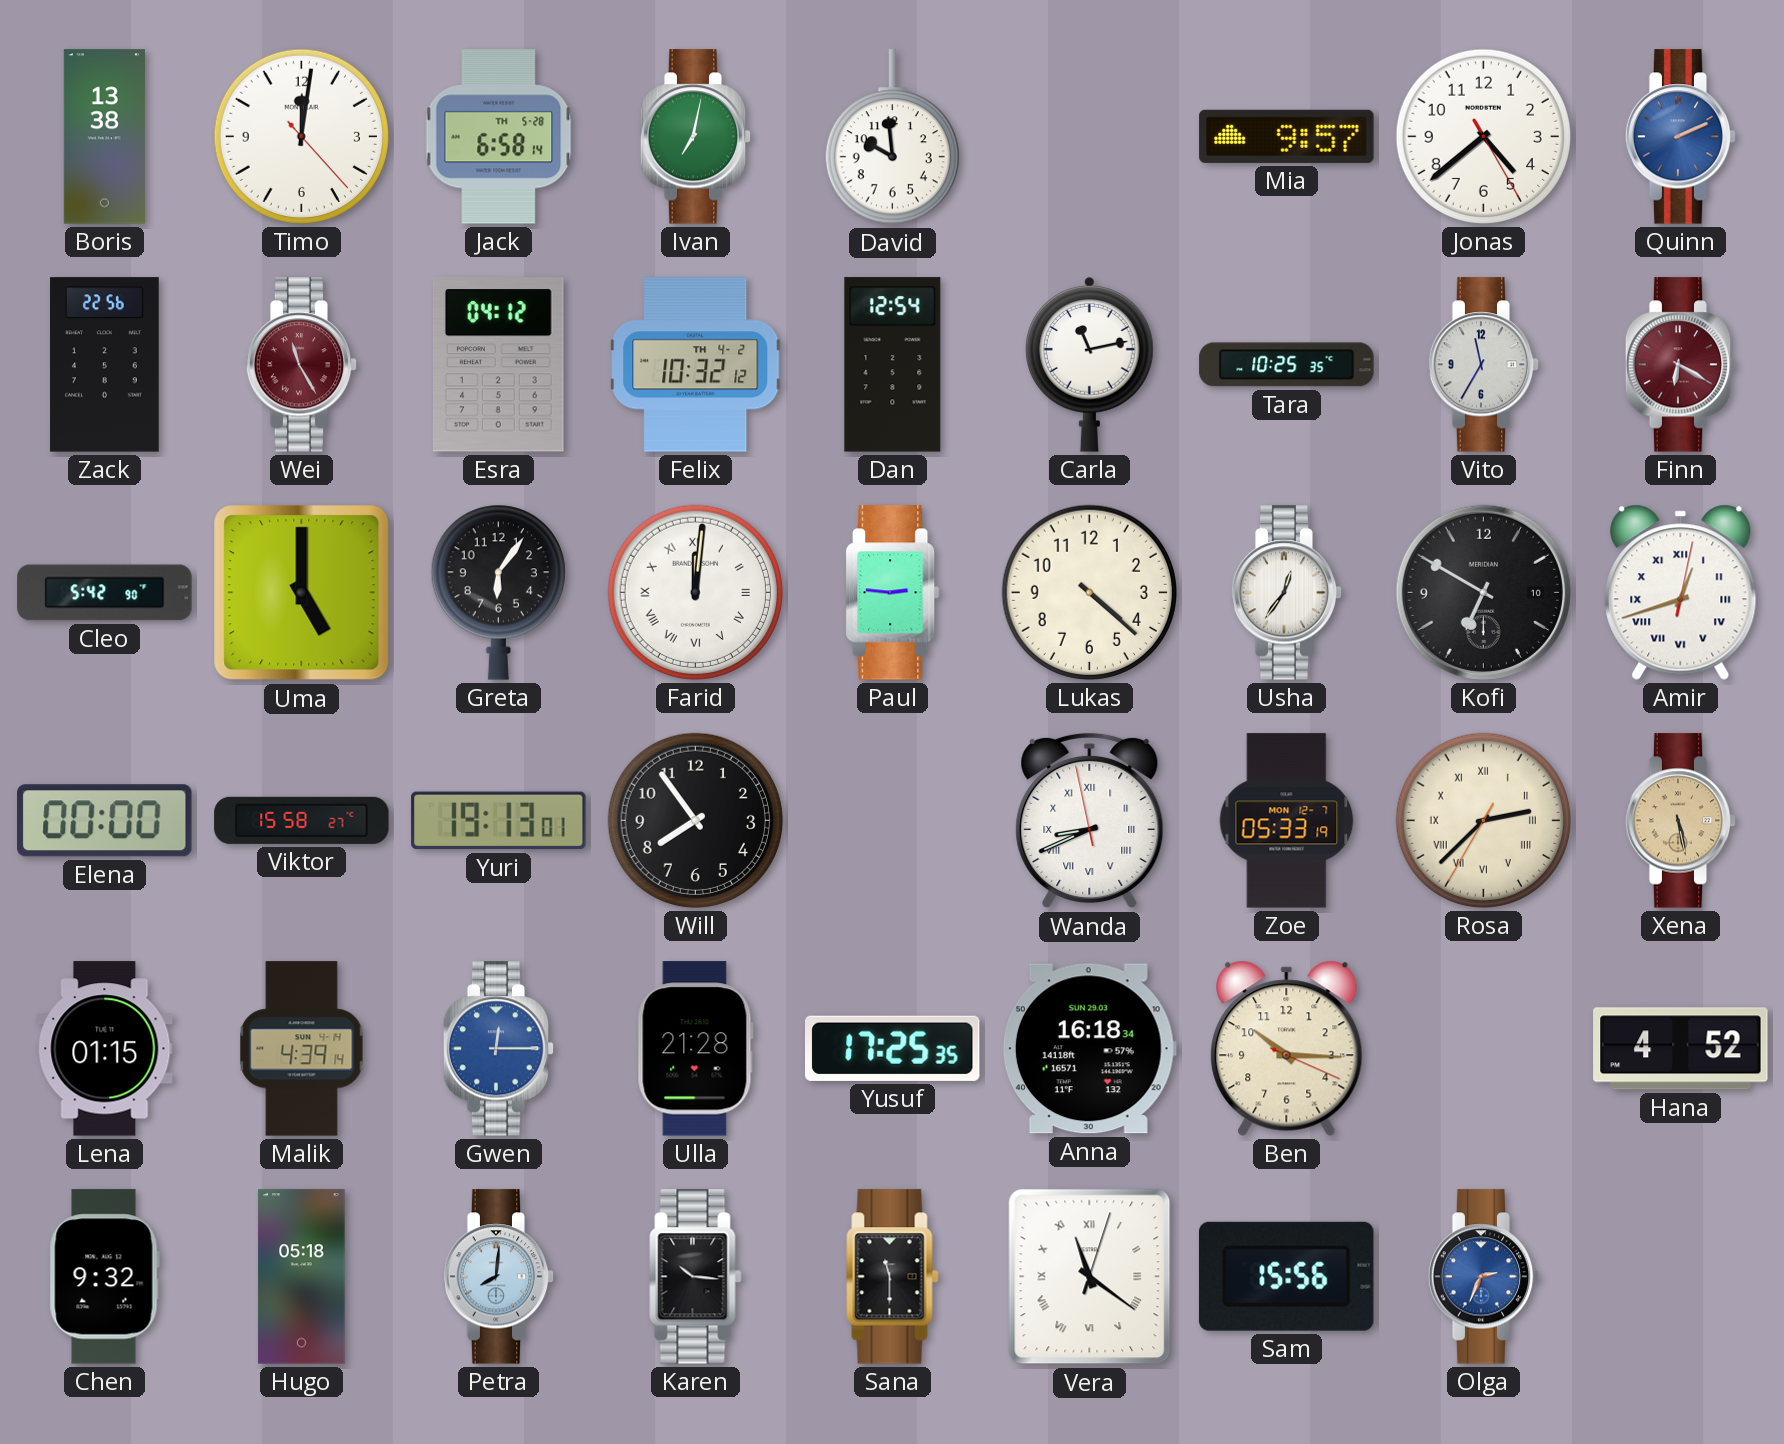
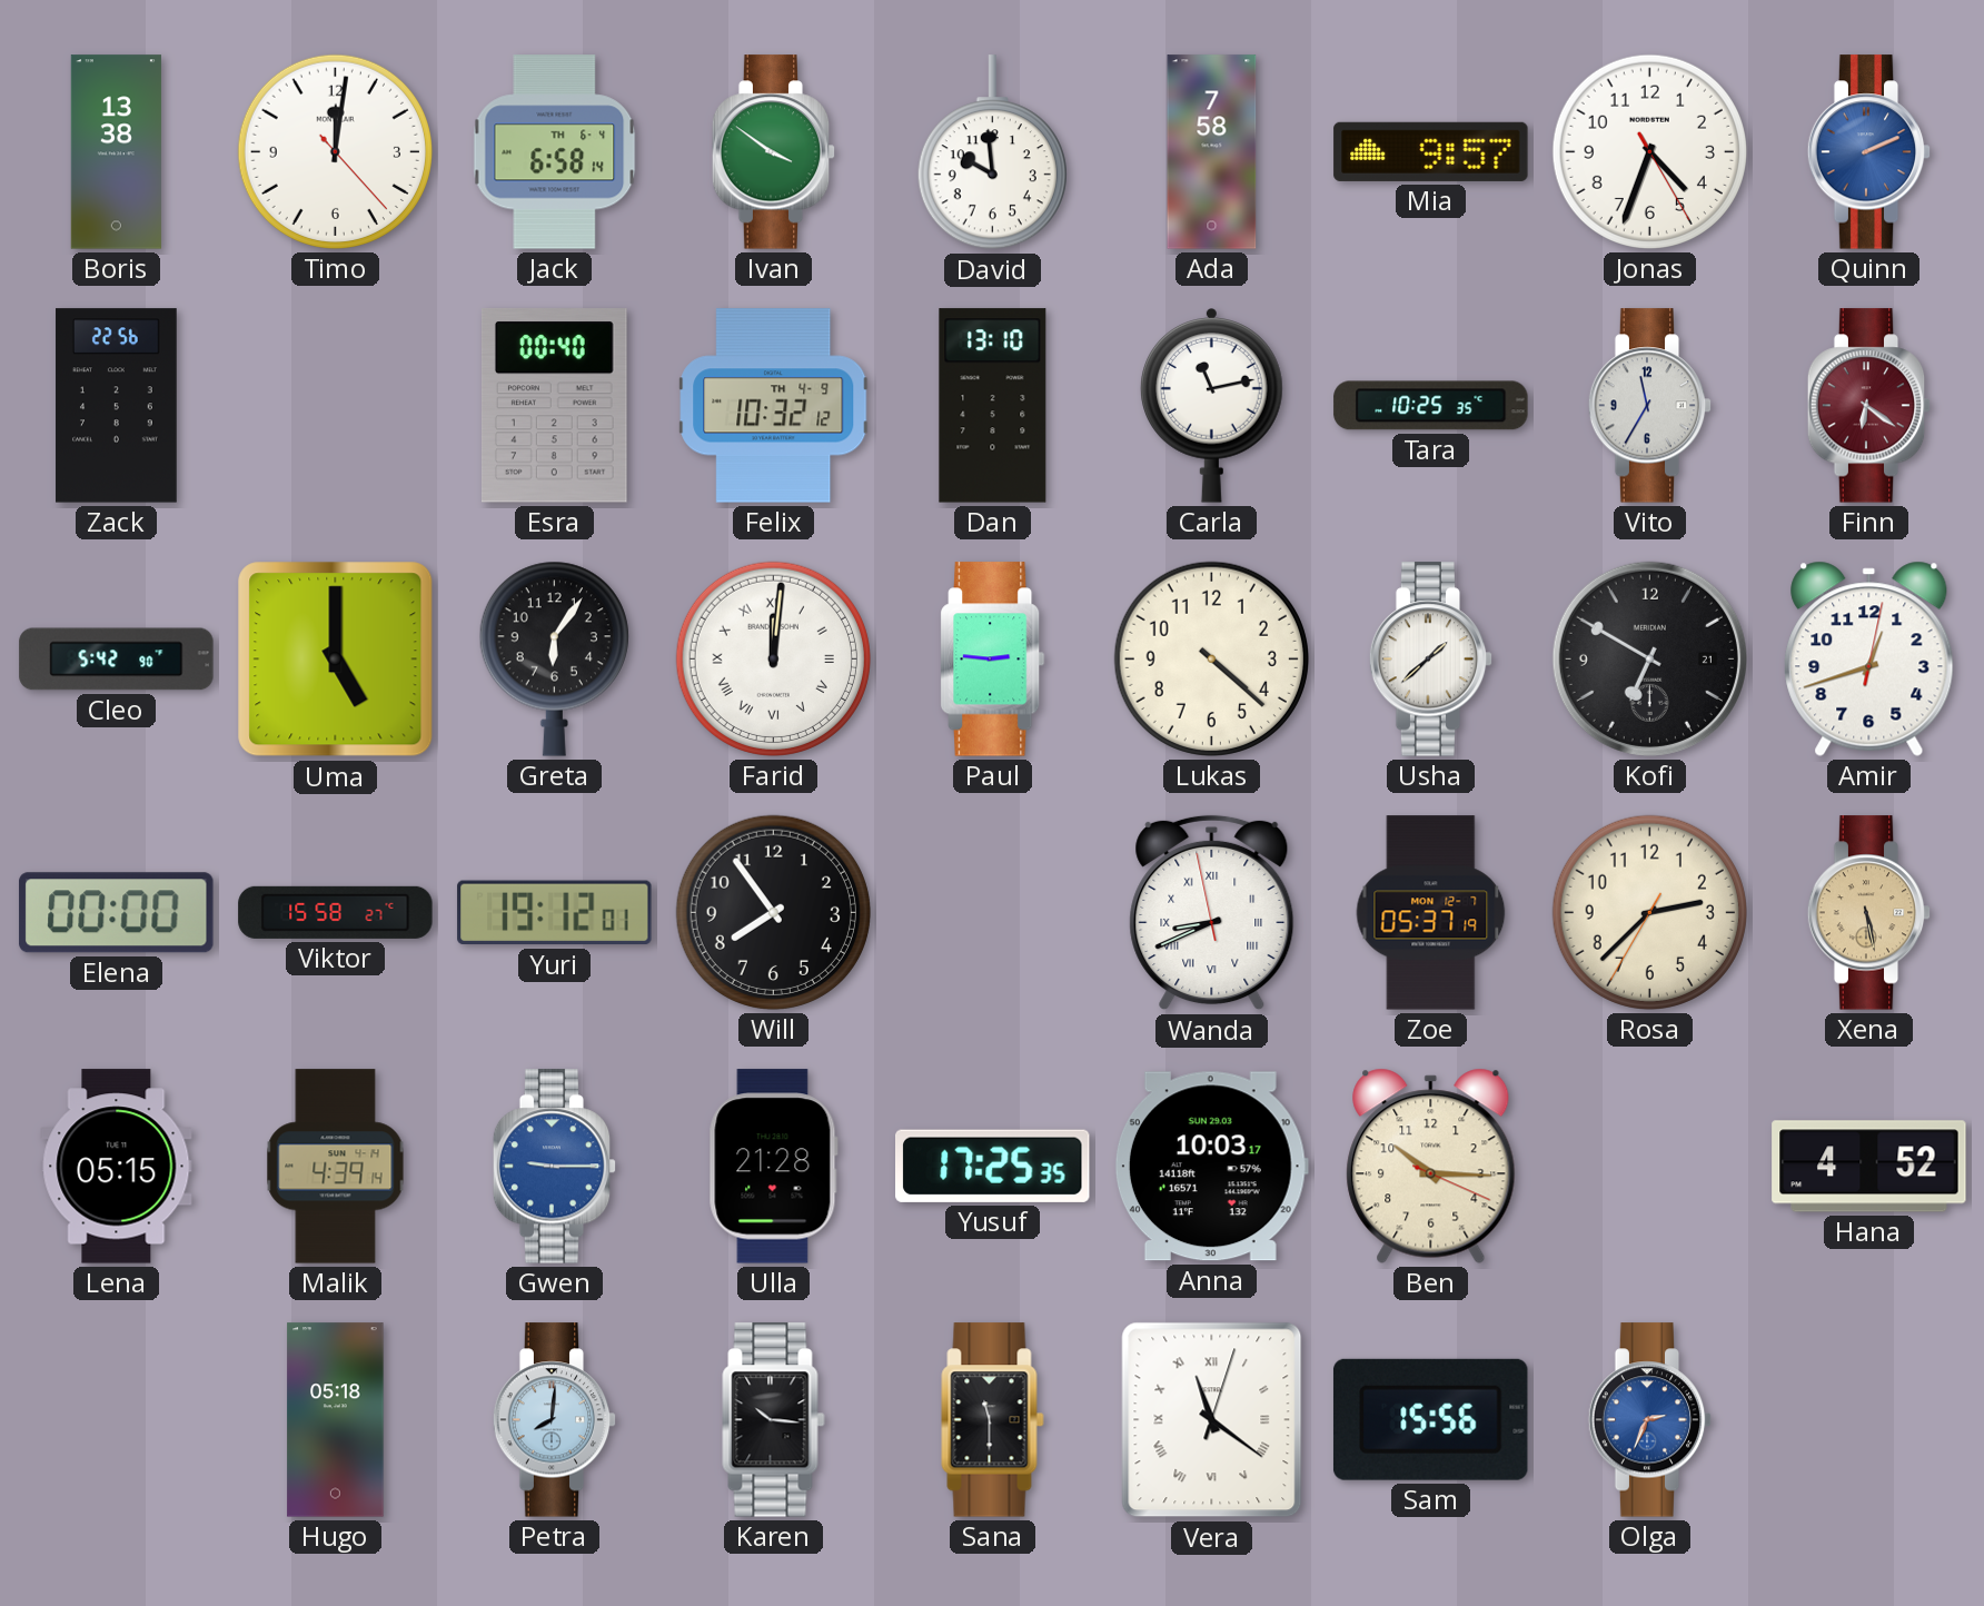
Jack date: TH 5-28 -> TH 6-4
Ivan: 7:02 -> 3:51
Ada: none -> 7:58
Jonas: 4:38 -> 4:33
Wei: 11:25 -> none
Esra: 04:12 -> 00:40
Felix date: TH 4-2 -> TH 4-9
Dan: 12:54 -> 13:10
Finn: 6:20 -> 6:21
Usha: 12:36 -> 1:38
Kofi date: 10 -> 21
Amir numerals: Roman -> Arabic
Yuri: 19:13 -> 19:12
Zoe: 05:33 -> 05:37
Rosa numerals: Roman -> Arabic
Lena: 01:15 -> 05:15
Gwen: 12:15 -> 9:15
Anna: 16:18 -> 10:03
Chen: 9:32 -> none
